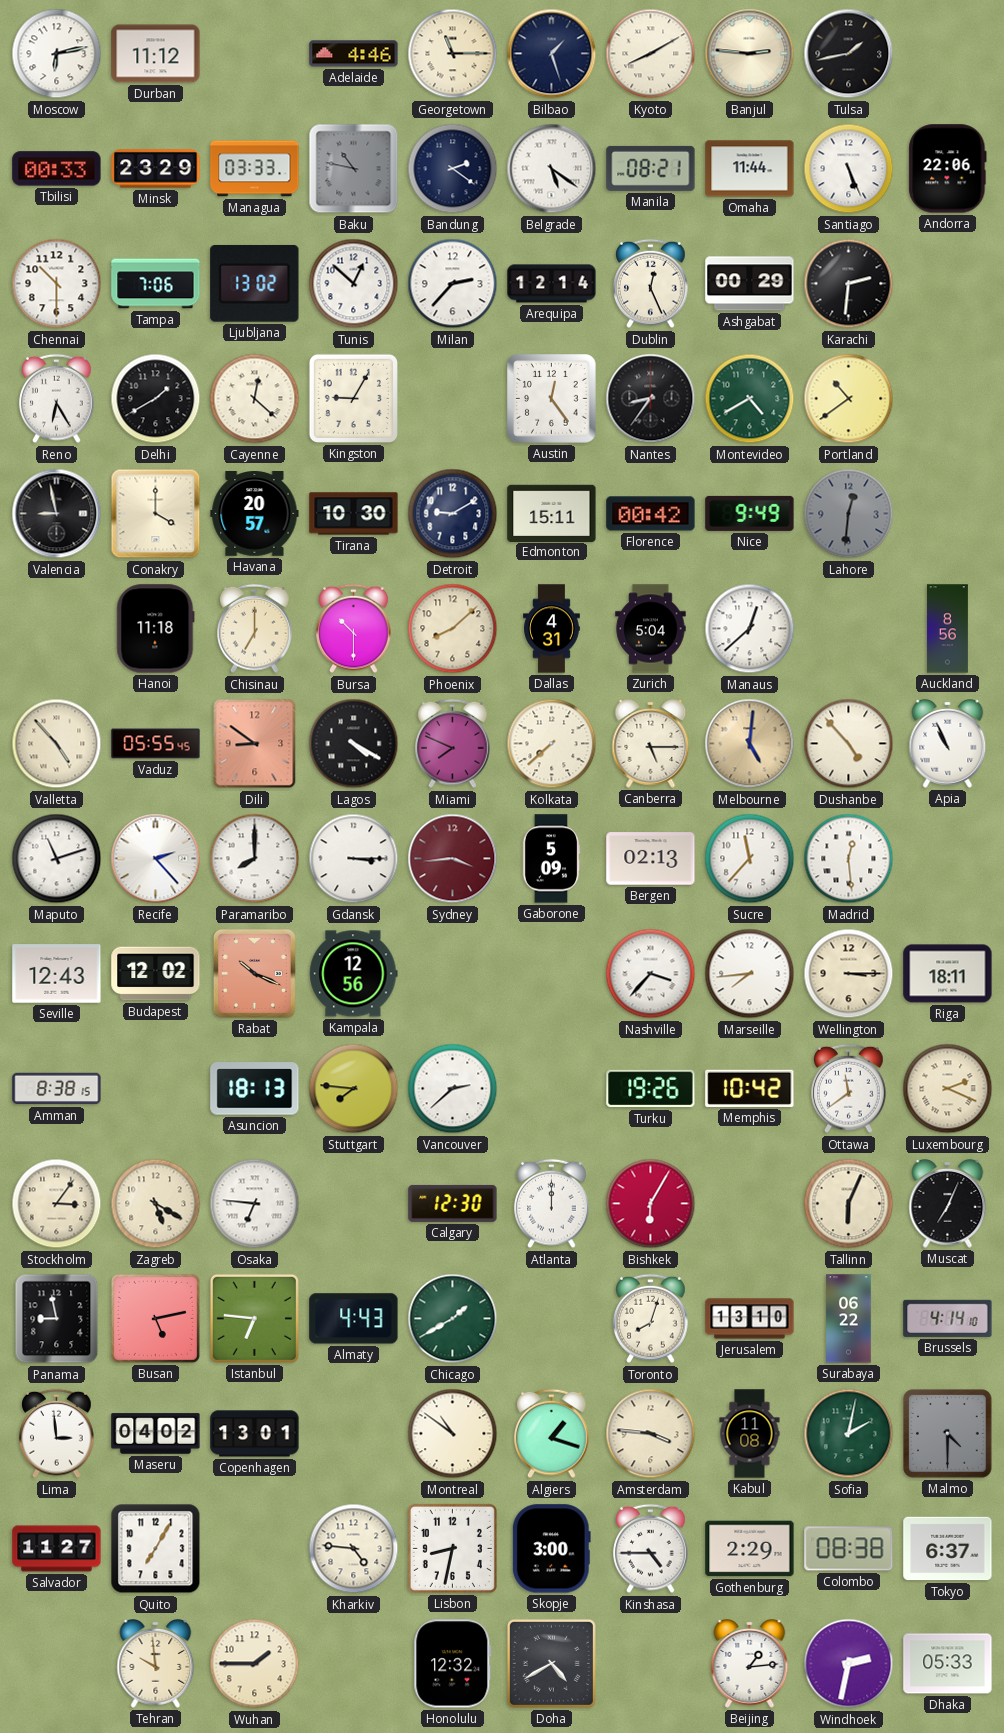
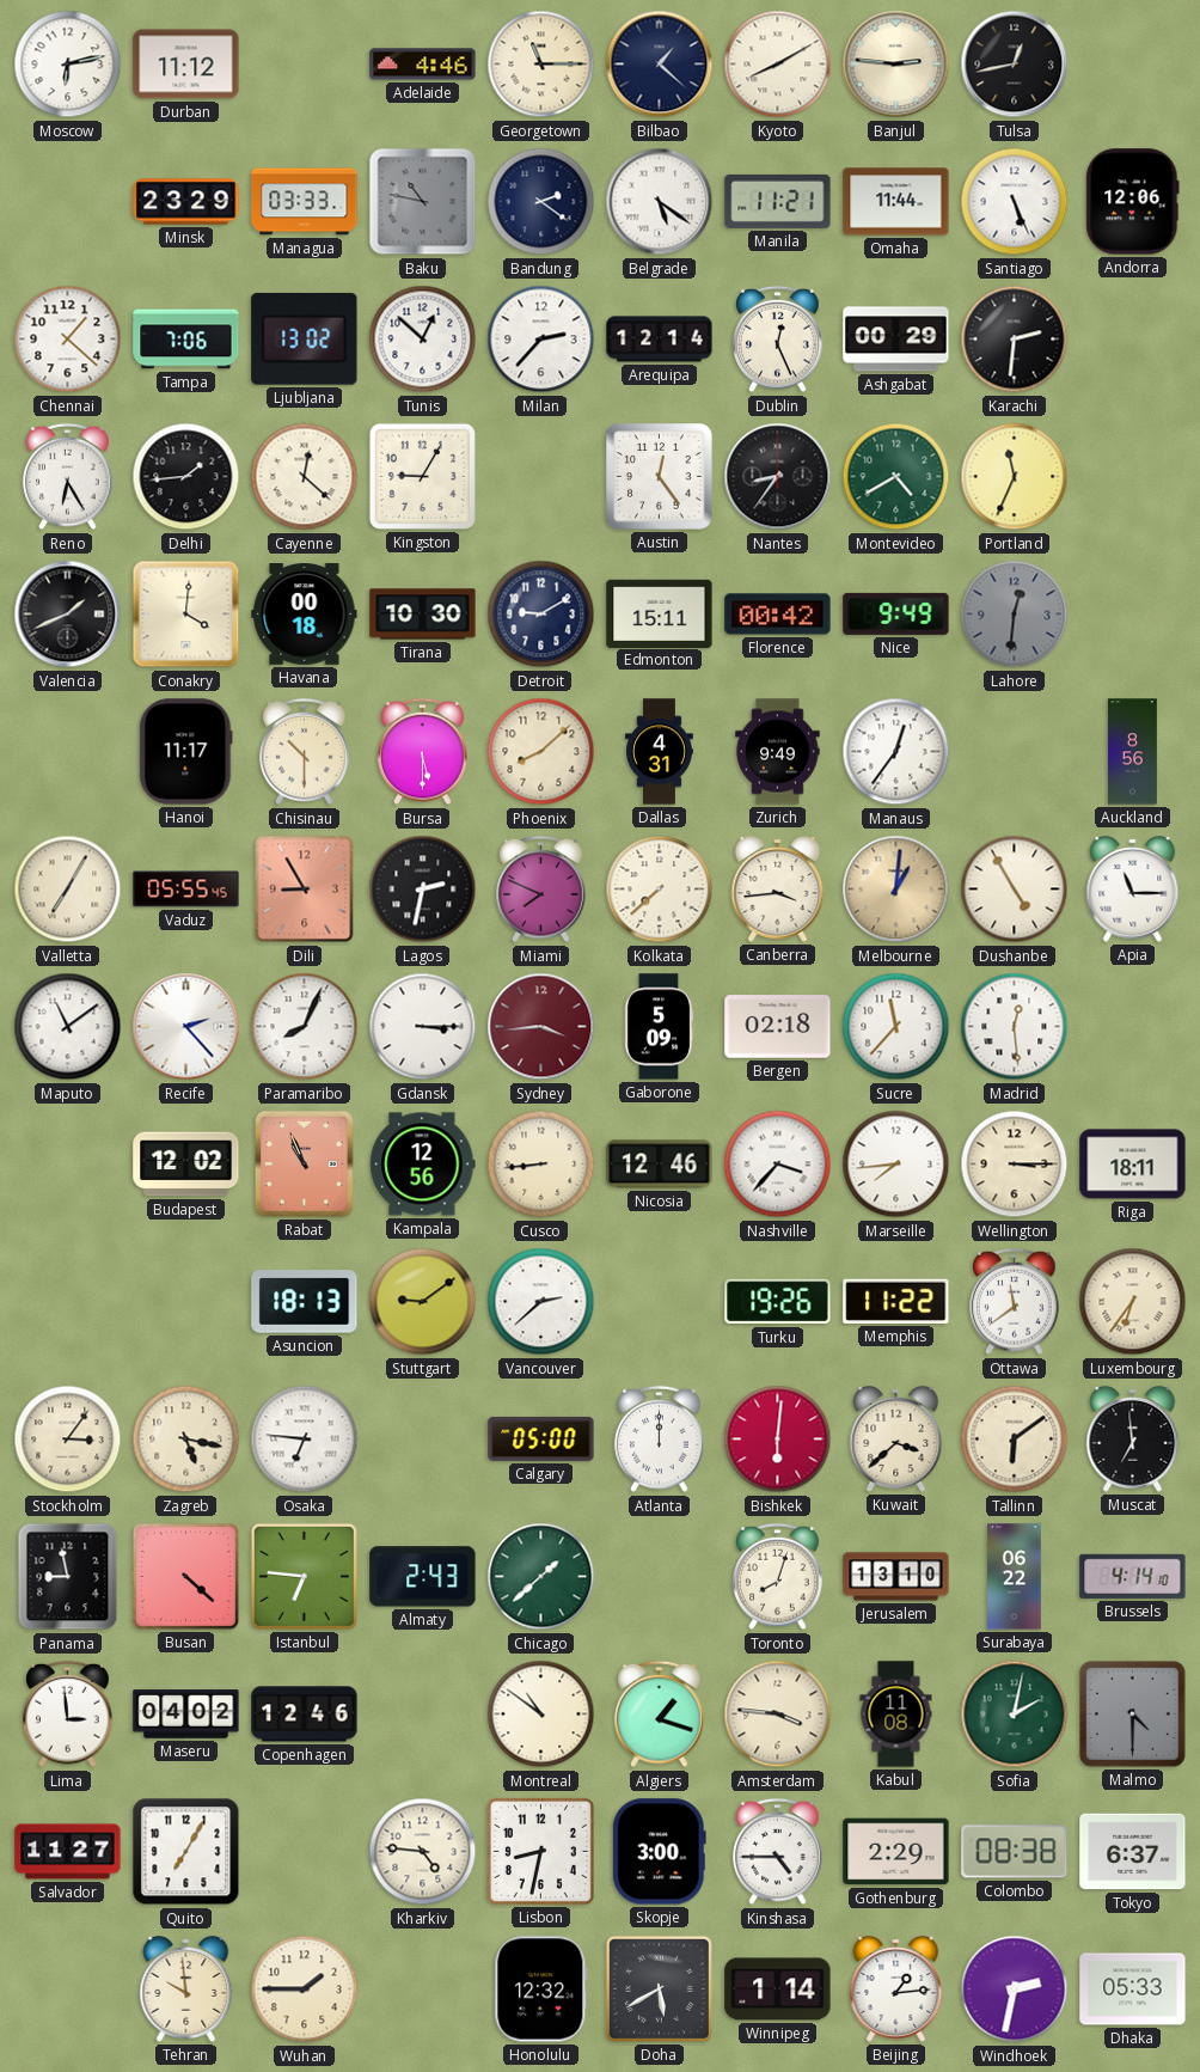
Bilbao: 1:27 -> 1:22
Tulsa: 1:43 -> 12:43
Tbilisi: 00:33 -> none
Manila: 08:21 -> 11:21
Andorra: 22:06 -> 12:06
Chennai: 10:30 -> 1:22
Delhi: 1:40 -> 1:44
Portland: 10:39 -> 11:34
Valencia: 8:58 -> 1:41
Conakry: 4:00 -> 4:01
Havana: 20:57 -> 00:18
Hanoi: 11:18 -> 11:17
Chisinau: 7:00 -> 10:30
Bursa: 10:30 -> 5:30
Zurich: 5:04 -> 9:49
Manaus: 12:38 -> 12:36
Valletta: 4:53 -> 7:05
Dili: 8:51 -> 8:55
Lagos: 4:20 -> 2:32
Canberra: 5:15 -> 3:44
Melbourne: 5:01 -> 1:01
Dushanbe: 4:53 -> 4:55
Apia: 10:56 -> 11:15
Maputo: 11:12 -> 11:09
Paramaribo: 8:00 -> 8:04
Bergen: 02:13 -> 02:18
Seville: 12:43 -> none
Rabat: 10:19 -> 10:56
Cusco: none -> 8:44
Nicosia: none -> 12:46
Amman: 8:38 -> none
Stuttgart: 7:46 -> 9:09
Memphis: 10:42 -> 11:22
Luxembourg: 2:19 -> 6:36
Zagreb: 5:20 -> 5:17
Calgary: 12:30 -> 05:00
Bishkek: 6:05 -> 6:01
Kuwait: none -> 3:38
Tallinn: 6:04 -> 6:09
Muscat: 7:04 -> 6:59
Busan: 5:13 -> 4:22
Almaty: 4:43 -> 2:43
Chicago: 1:40 -> 1:38
Copenhagen: 13:01 -> 12:46
Doha: 4:40 -> 5:40
Winnipeg: none -> 1:14
